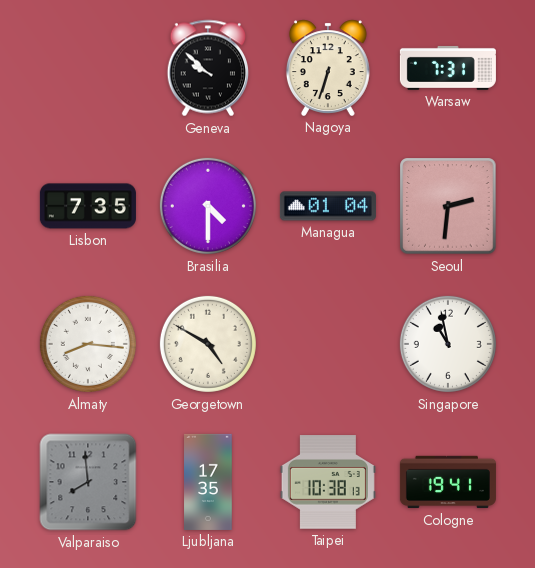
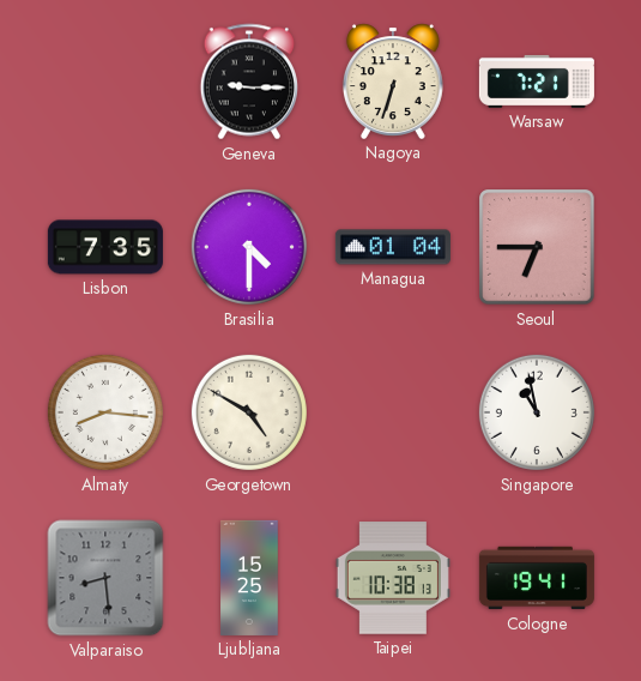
Geneva: 9:52 -> 9:15
Warsaw: 7:31 -> 7:21
Seoul: 2:31 -> 6:45
Valparaiso: 7:59 -> 8:29
Ljubljana: 17:35 -> 15:25
